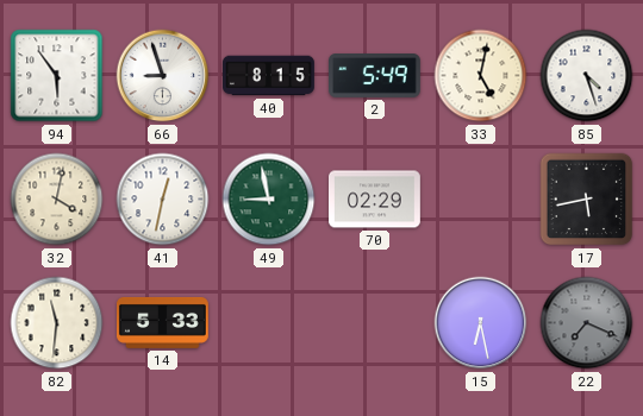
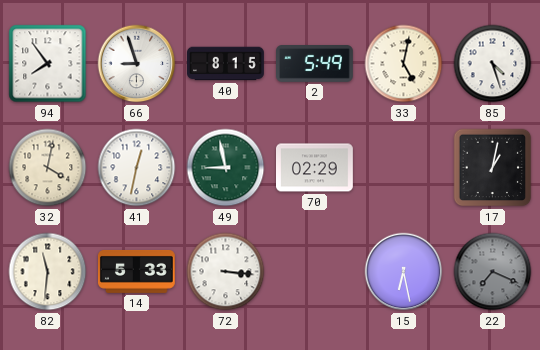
94: 5:54 -> 7:54
17: 5:43 -> 1:02
72: none -> 3:16
